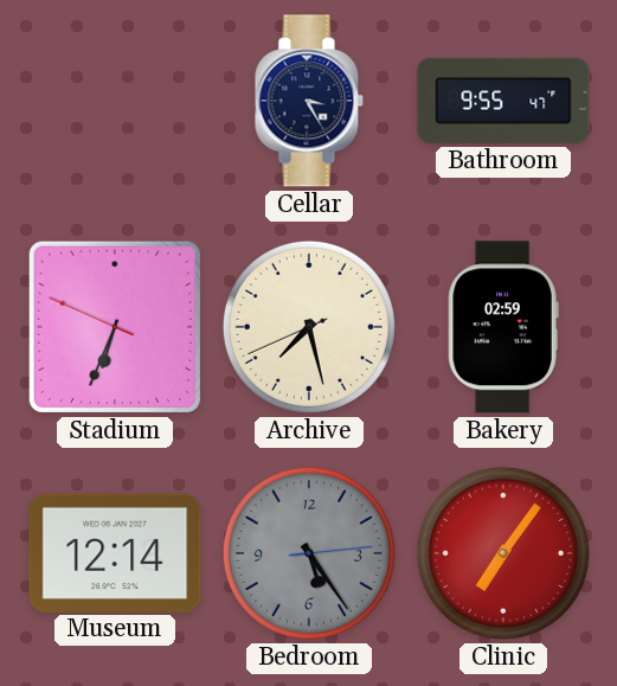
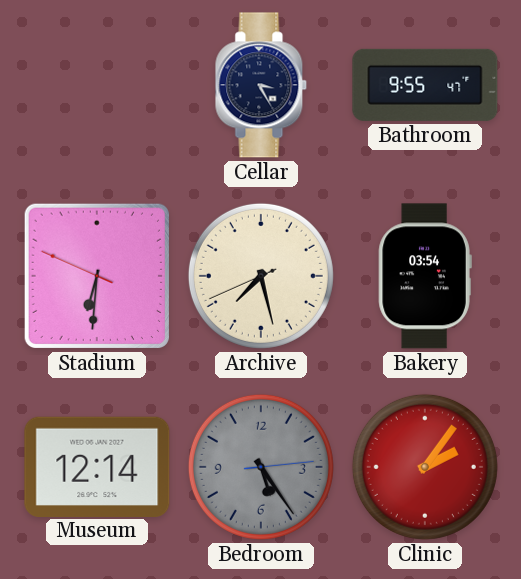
Stadium: 6:33 -> 6:30
Bakery: 02:59 -> 03:54
Clinic: 7:06 -> 2:06
